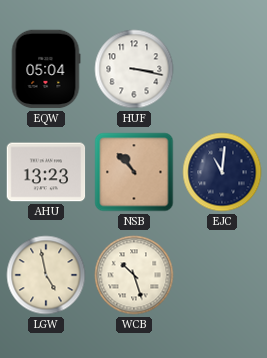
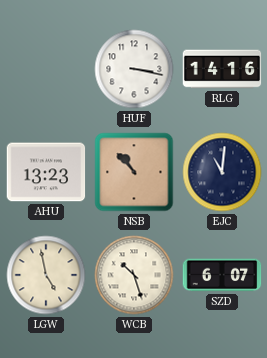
EQW: 05:04 -> none
RLG: none -> 14:16
SZD: none -> 6:07
